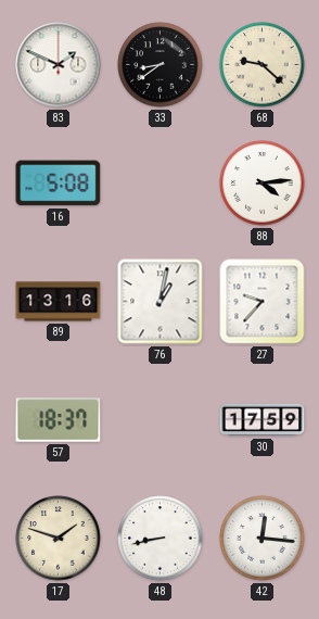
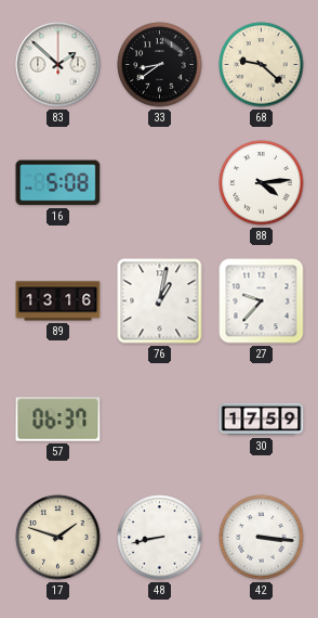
83: 1:49 -> 1:52
57: 18:37 -> 06:37
42: 12:16 -> 3:16
